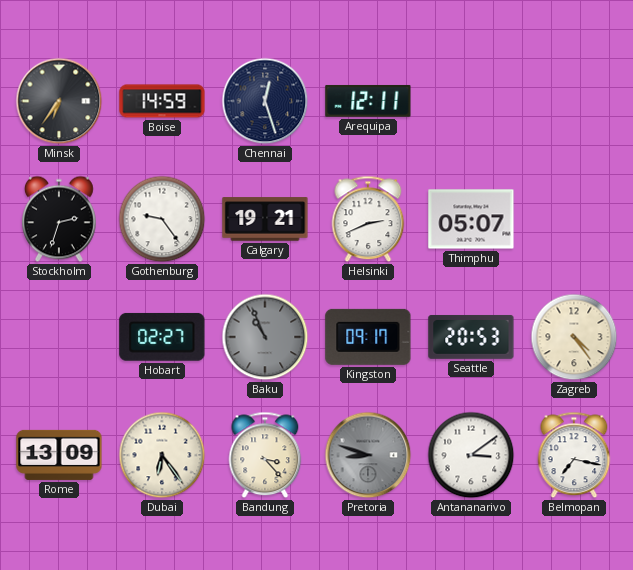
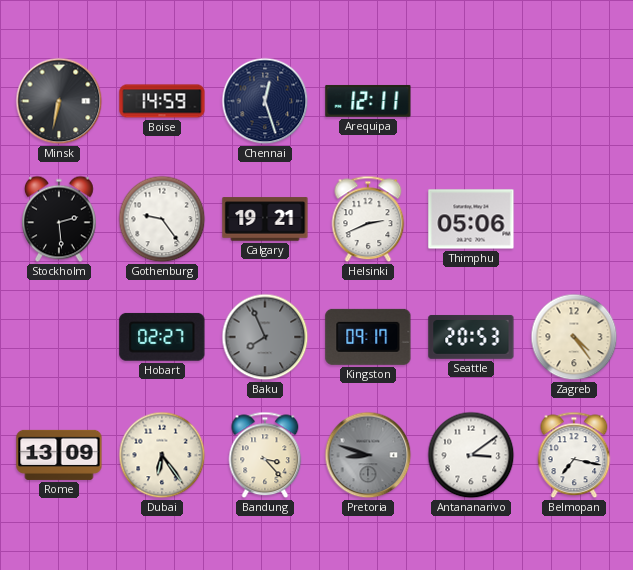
Minsk: 6:36 -> 6:32
Stockholm: 2:33 -> 2:29
Thimphu: 05:07 -> 05:06
Baku: 10:56 -> 7:56
